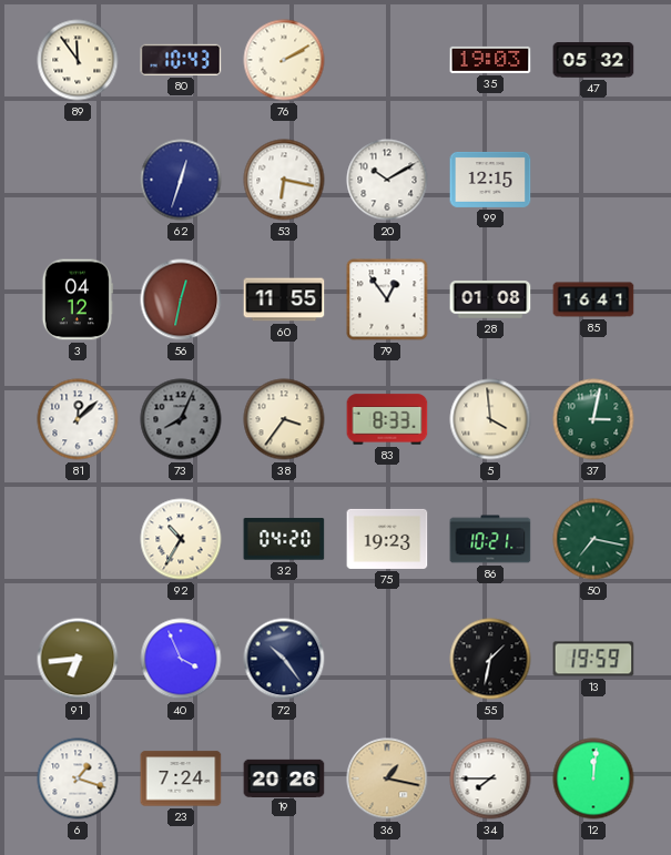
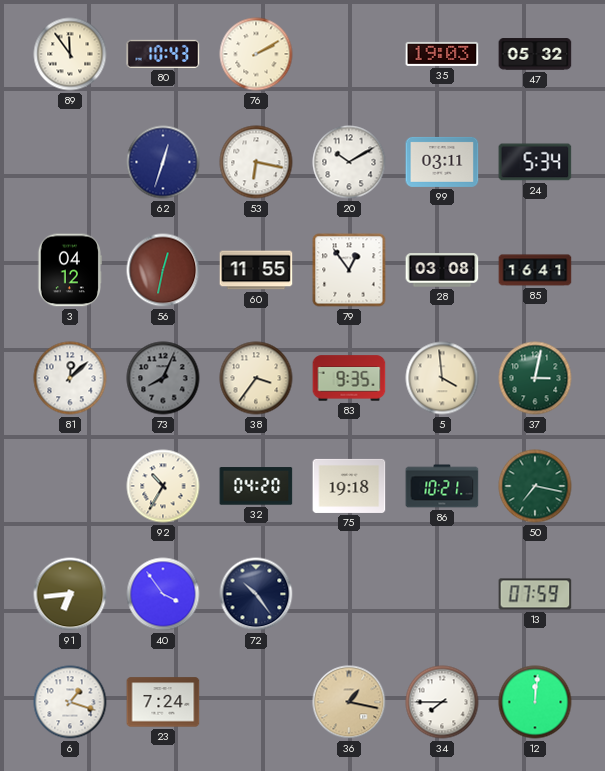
99: 12:15 -> 03:11
24: none -> 5:34
28: 01:08 -> 03:08
83: 8:33 -> 9:35
75: 19:23 -> 19:18
40: 3:56 -> 3:54
55: 1:32 -> none
13: 19:59 -> 07:59
19: 20:26 -> none
